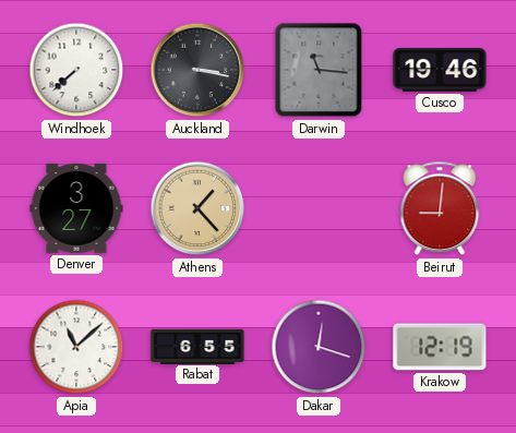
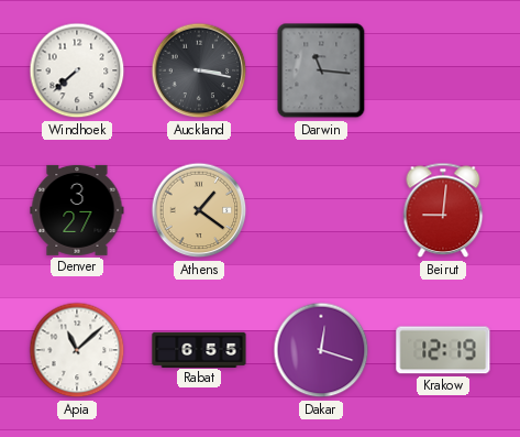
Cusco: 19:46 -> none
Athens: 1:23 -> 1:21
